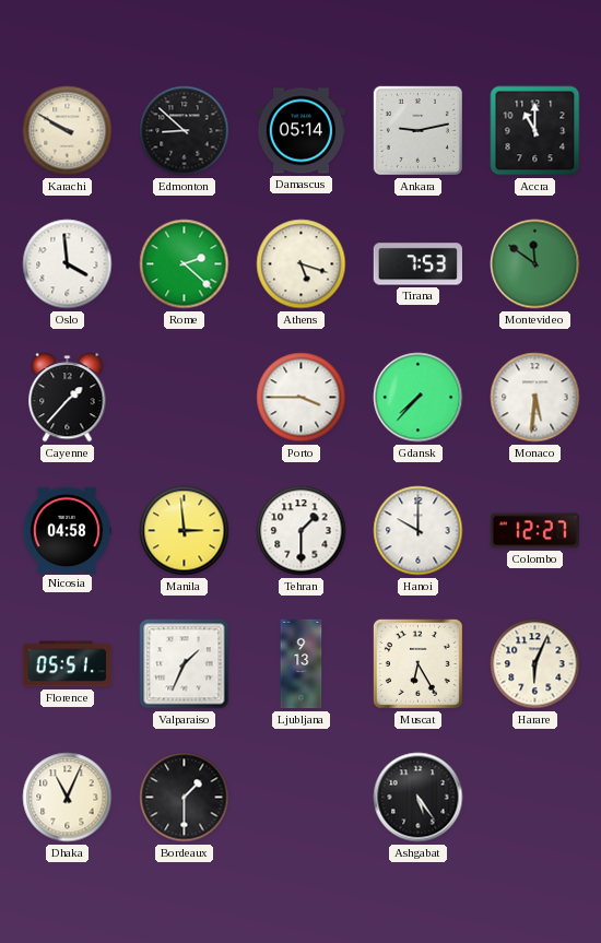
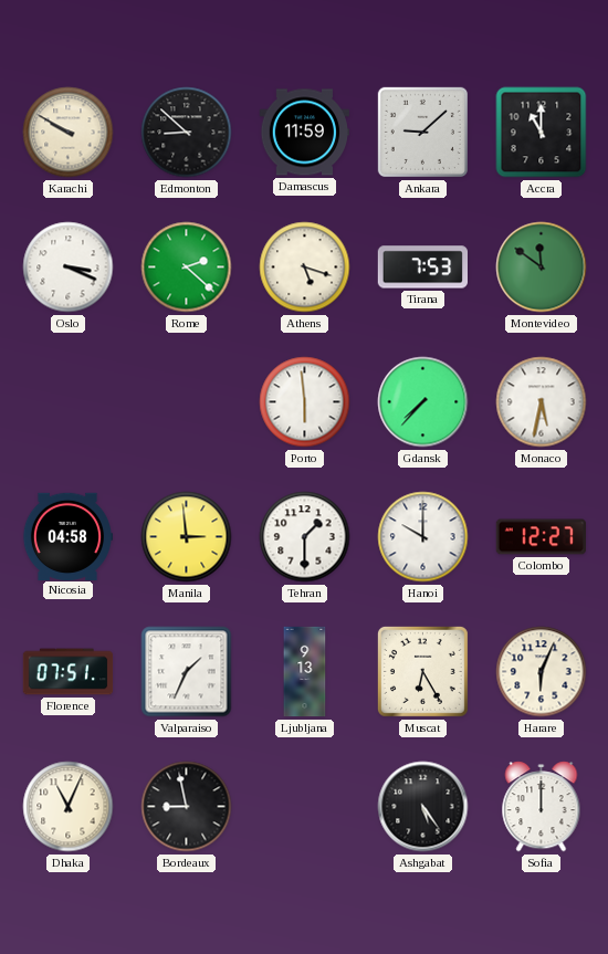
Damascus: 05:14 -> 11:59
Ankara: 9:13 -> 9:08
Oslo: 3:59 -> 3:19
Cayenne: 1:37 -> none
Porto: 3:45 -> 5:59
Monaco: 5:31 -> 5:32
Florence: 05:51 -> 07:51
Bordeaux: 1:30 -> 8:58
Sofia: none -> 12:00
